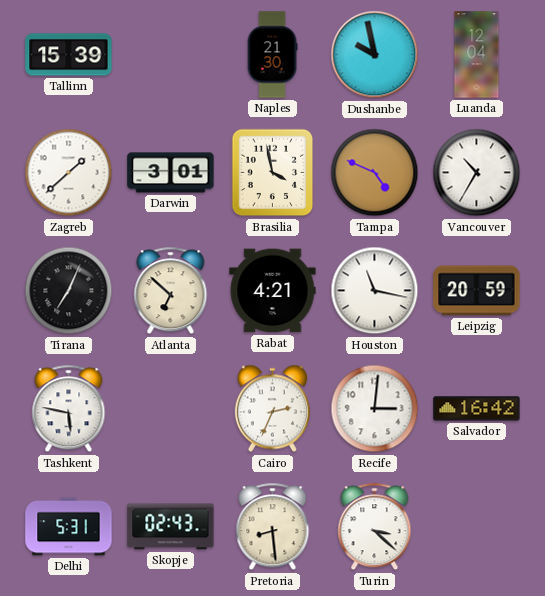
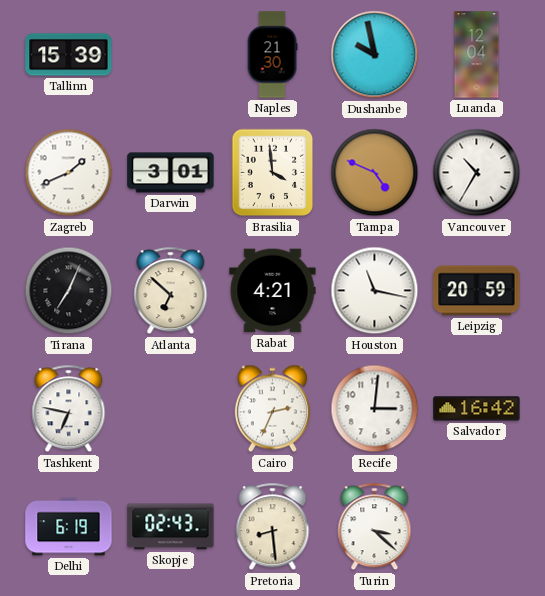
Zagreb: 1:38 -> 1:41
Brasilia: 3:58 -> 3:59
Tashkent: 5:47 -> 6:47
Delhi: 5:31 -> 6:19
